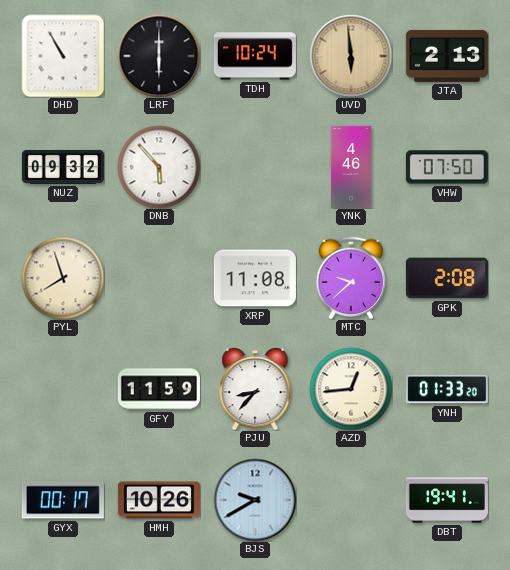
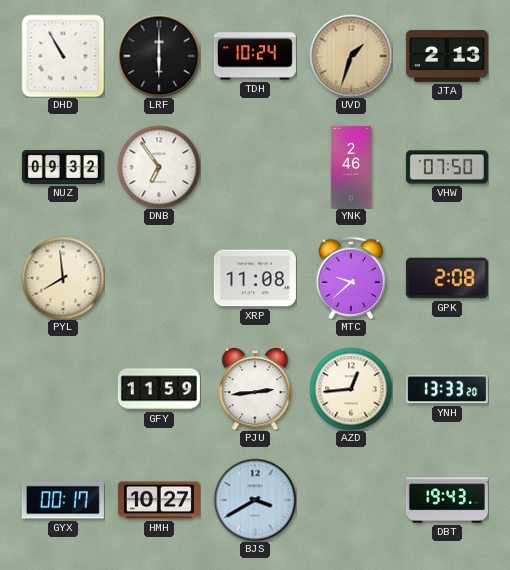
UVD: 5:59 -> 1:33
DNB: 5:53 -> 6:54
YNK: 4:46 -> 2:46
PYL: 7:57 -> 7:59
PJU: 8:37 -> 2:44
YNH: 01:33 -> 13:33
HMH: 10:26 -> 10:27
BJS: 9:40 -> 3:40
DBT: 19:41 -> 19:43
